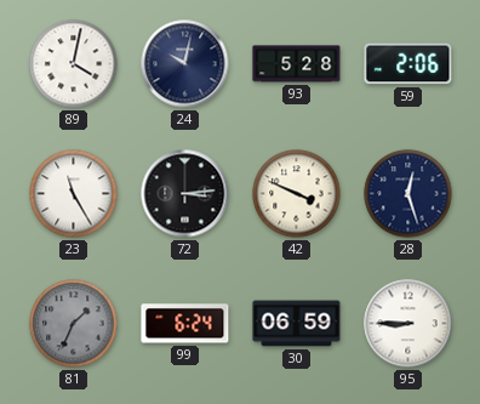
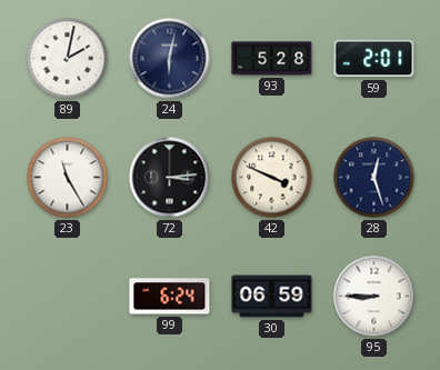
89: 4:02 -> 2:02
24: 10:02 -> 6:02
59: 2:06 -> 2:01
81: 1:34 -> none
